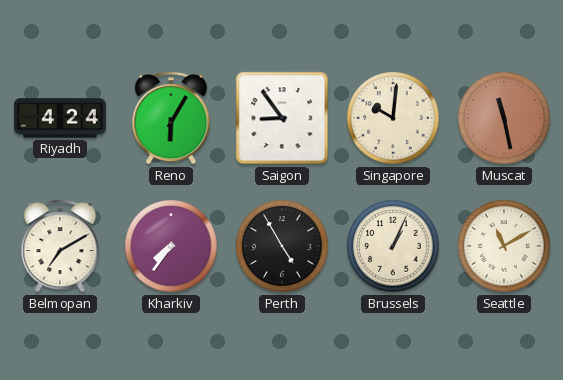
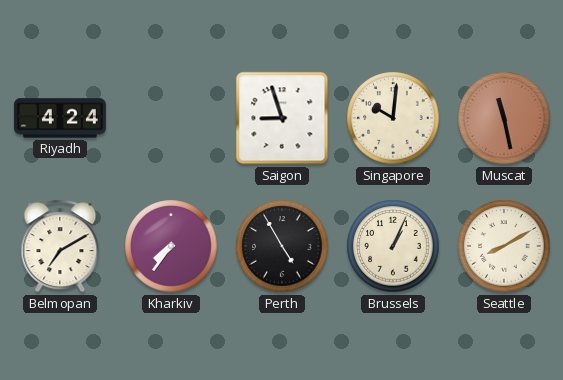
Reno: 6:05 -> none
Saigon: 8:54 -> 8:57
Seattle: 11:10 -> 8:10
